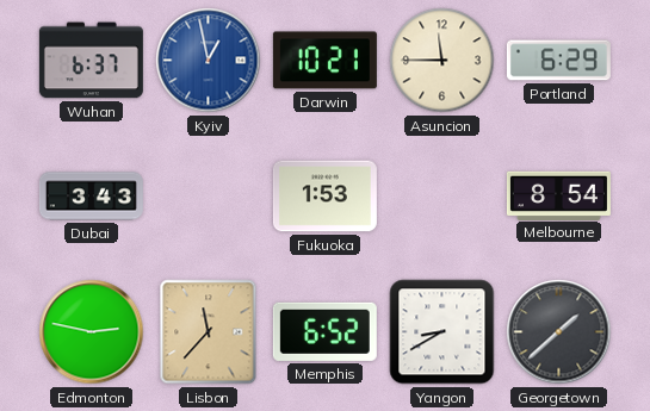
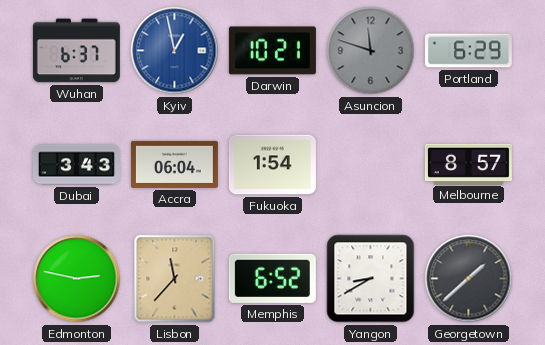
Asuncion: 11:45 -> 11:48
Asuncion dial: cream -> grey
Accra: none -> 06:04
Fukuoka: 1:53 -> 1:54
Melbourne: 8:54 -> 8:57
